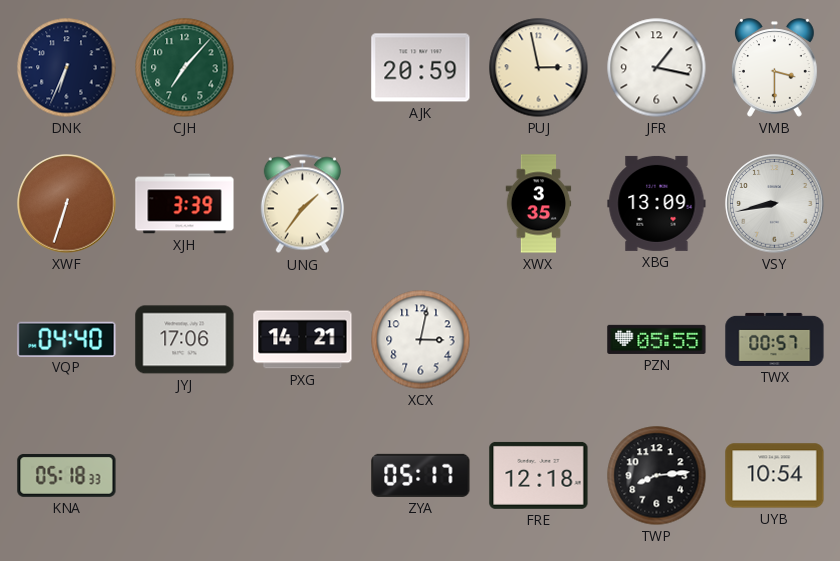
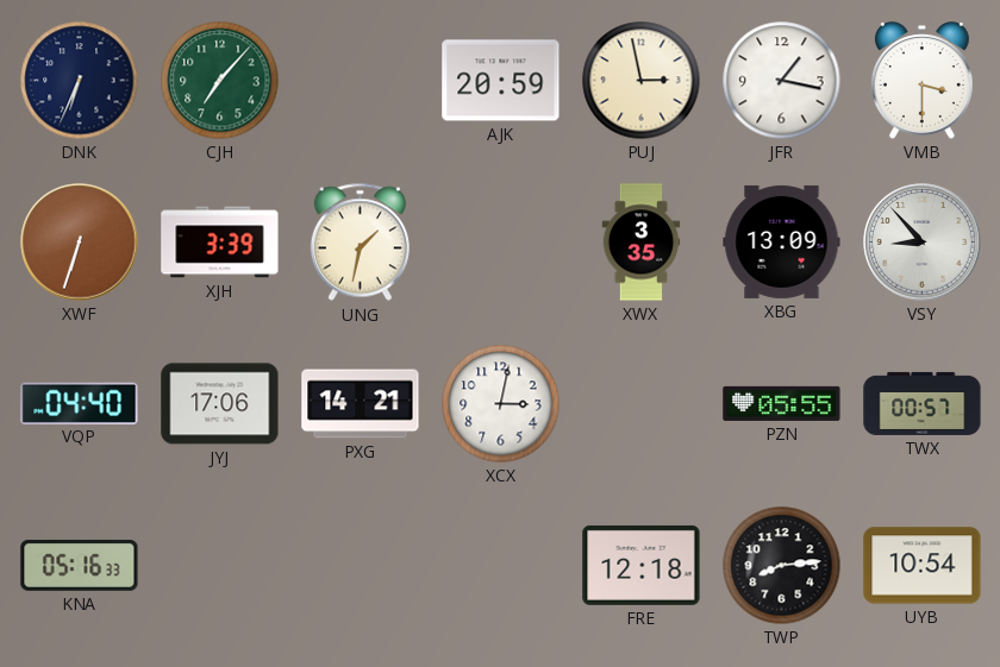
UNG: 1:36 -> 1:32
VSY: 8:43 -> 8:53
KNA: 05:18 -> 05:16
ZYA: 05:17 -> none
